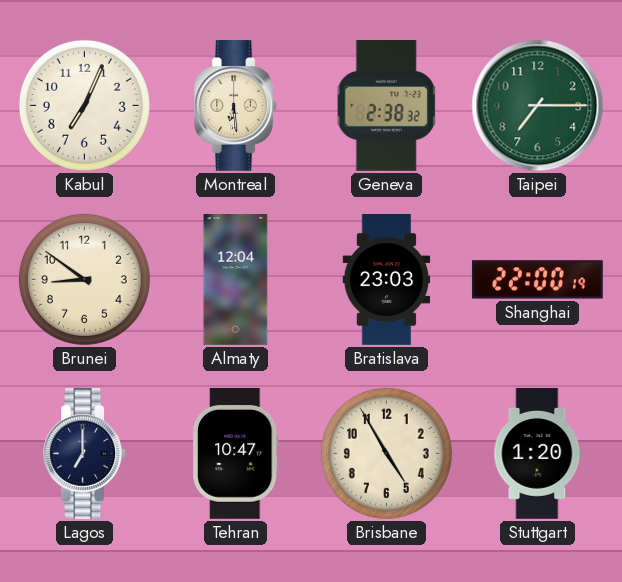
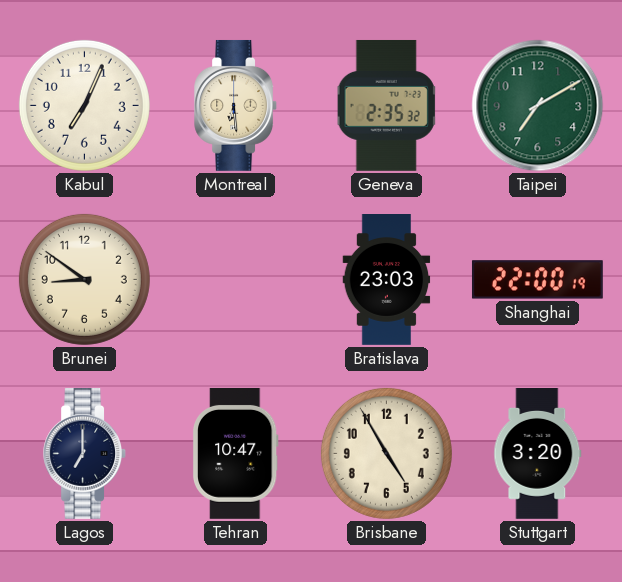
Geneva: 2:38 -> 2:35
Taipei: 7:15 -> 7:10
Almaty: 12:04 -> none
Stuttgart: 1:20 -> 3:20
